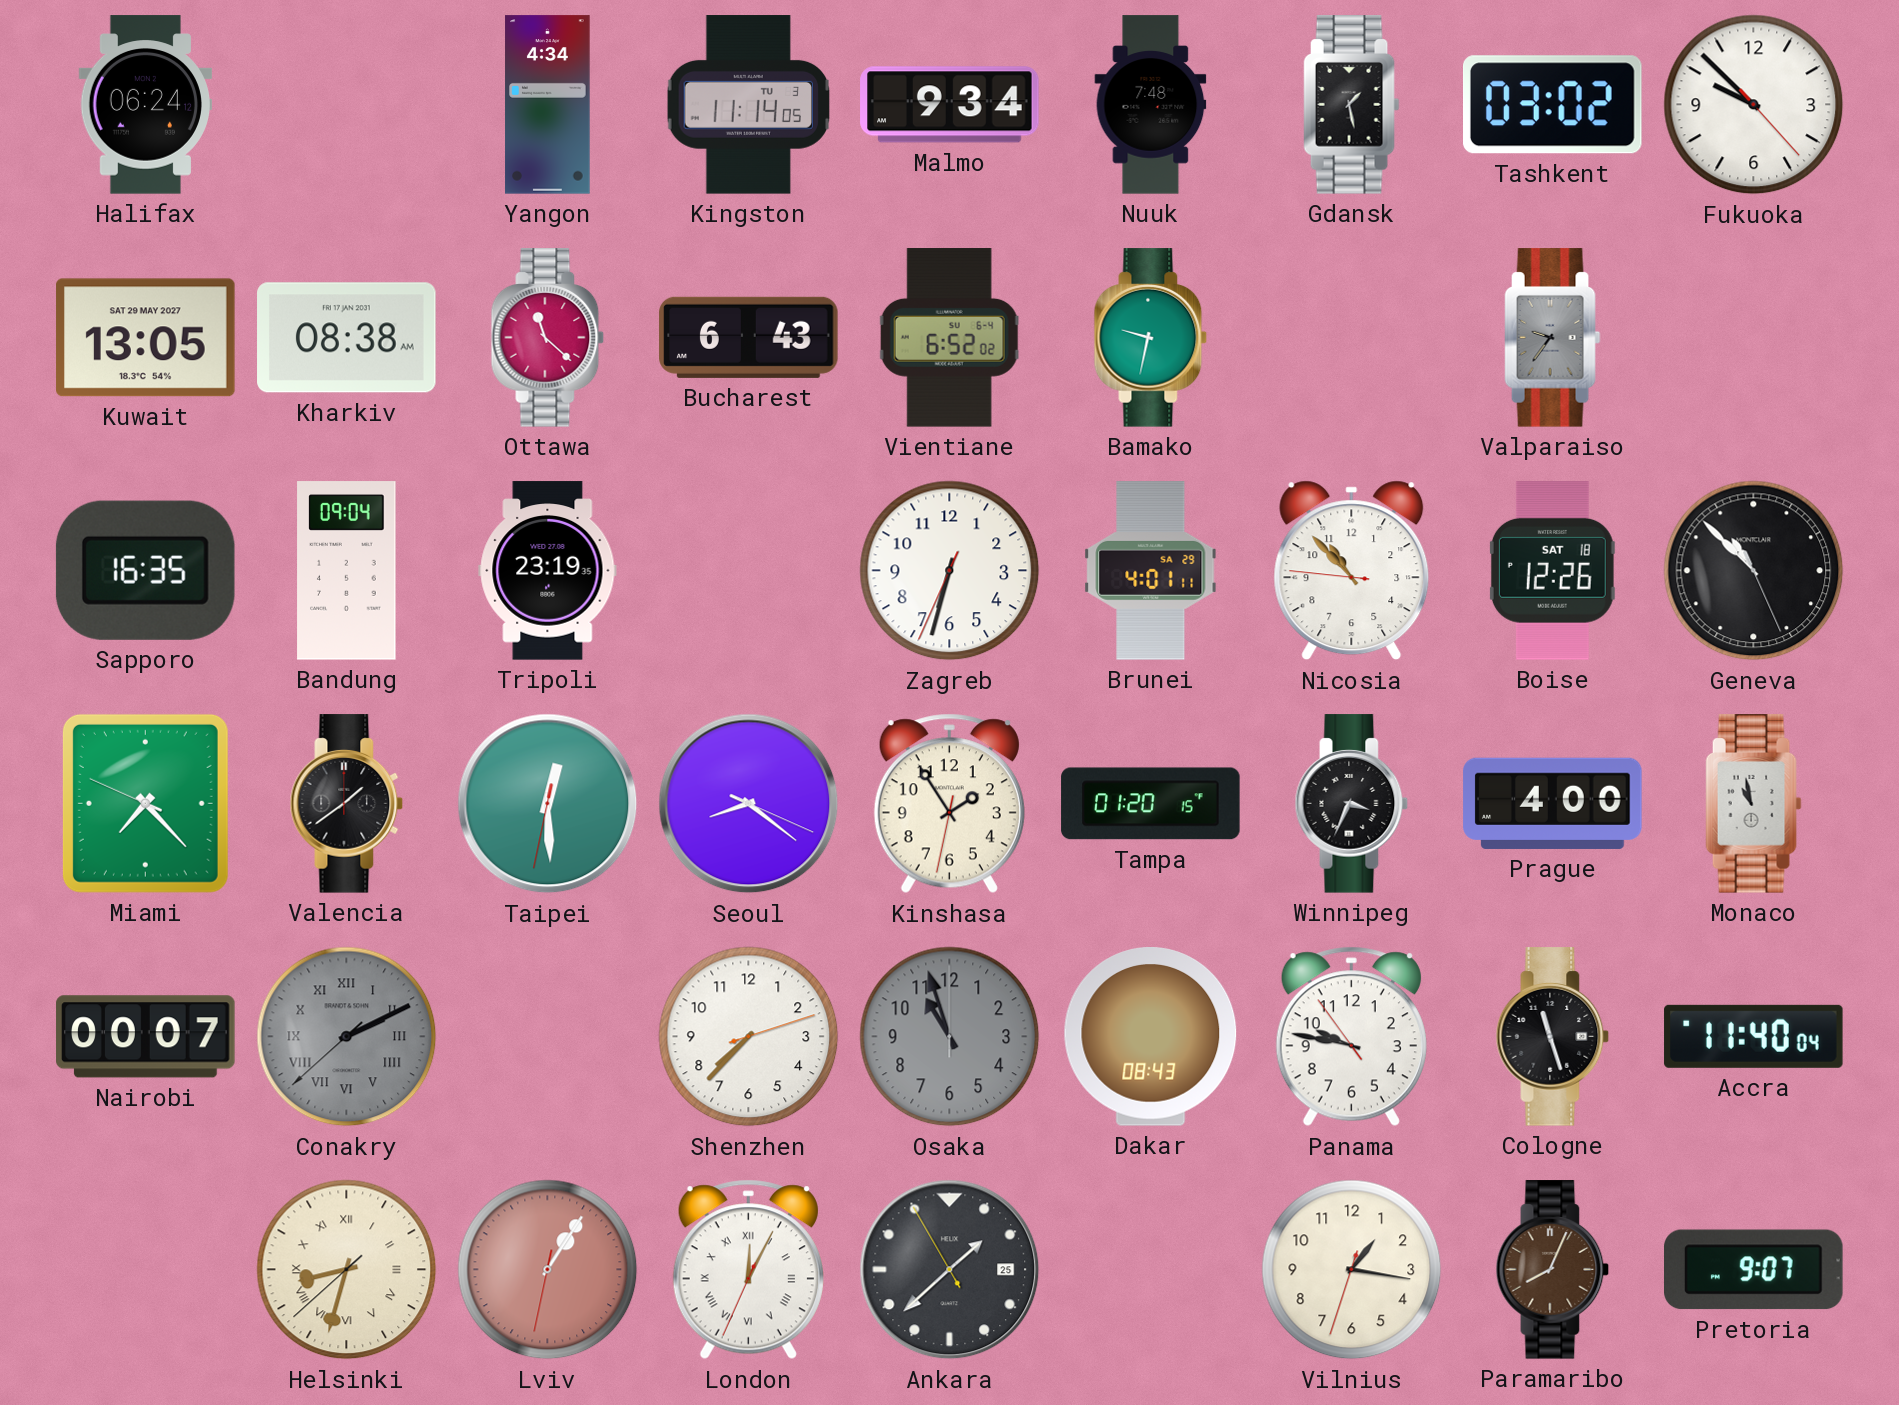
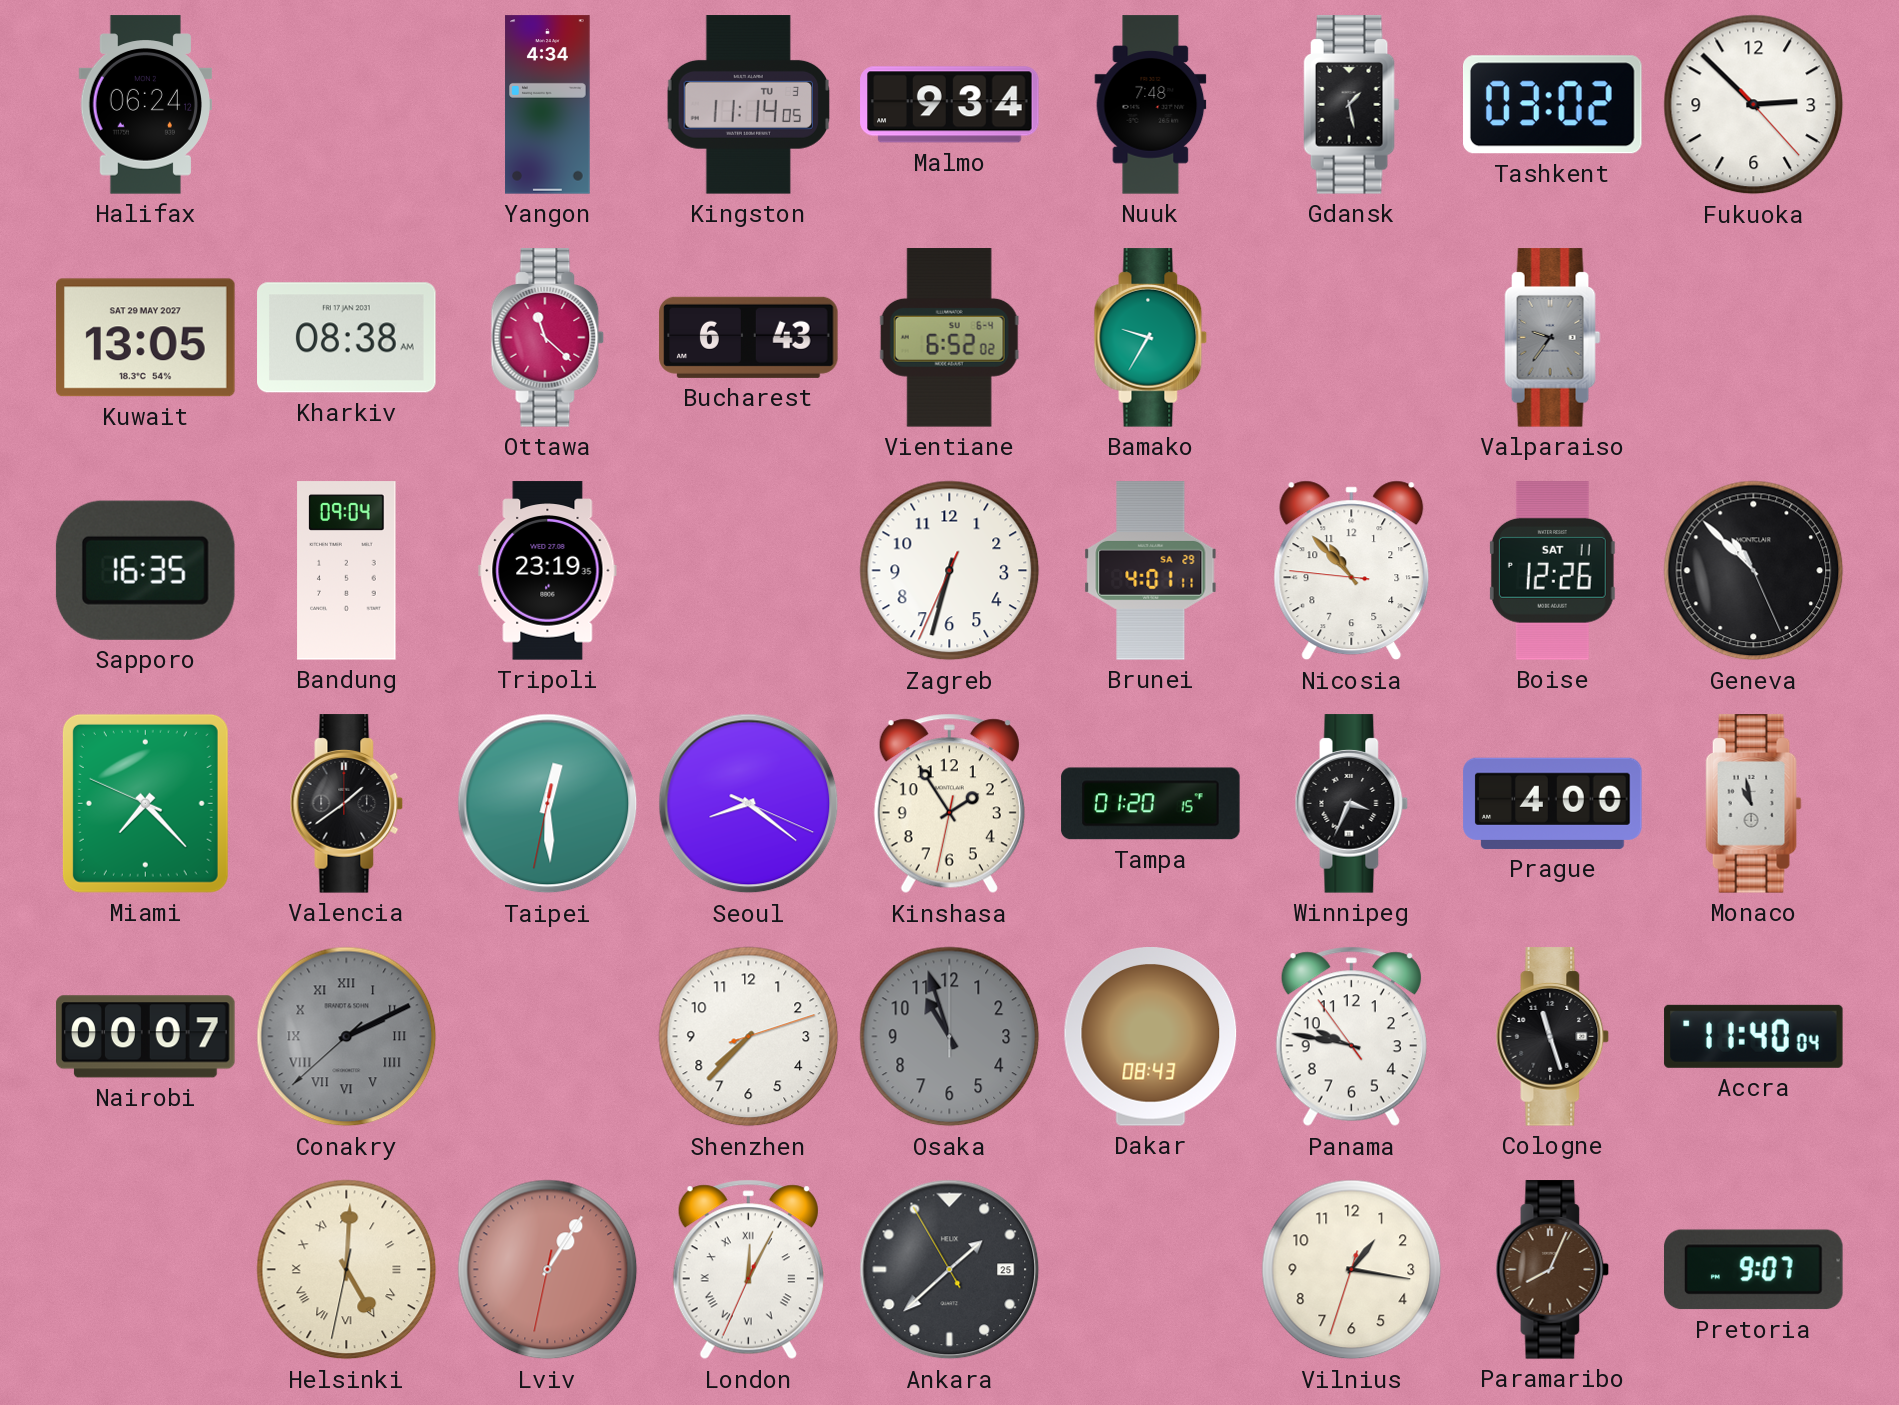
Fukuoka: 9:52 -> 2:52
Bamako: 9:32 -> 9:35
Boise date: SAT 18 -> SAT 11
Helsinki: 8:32 -> 5:00
